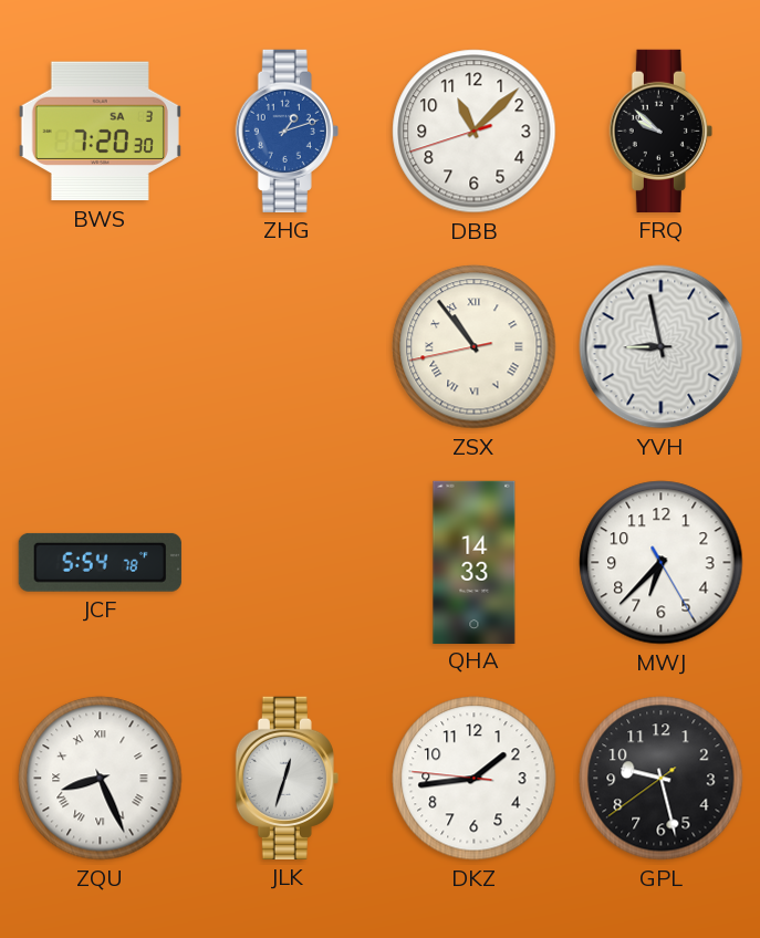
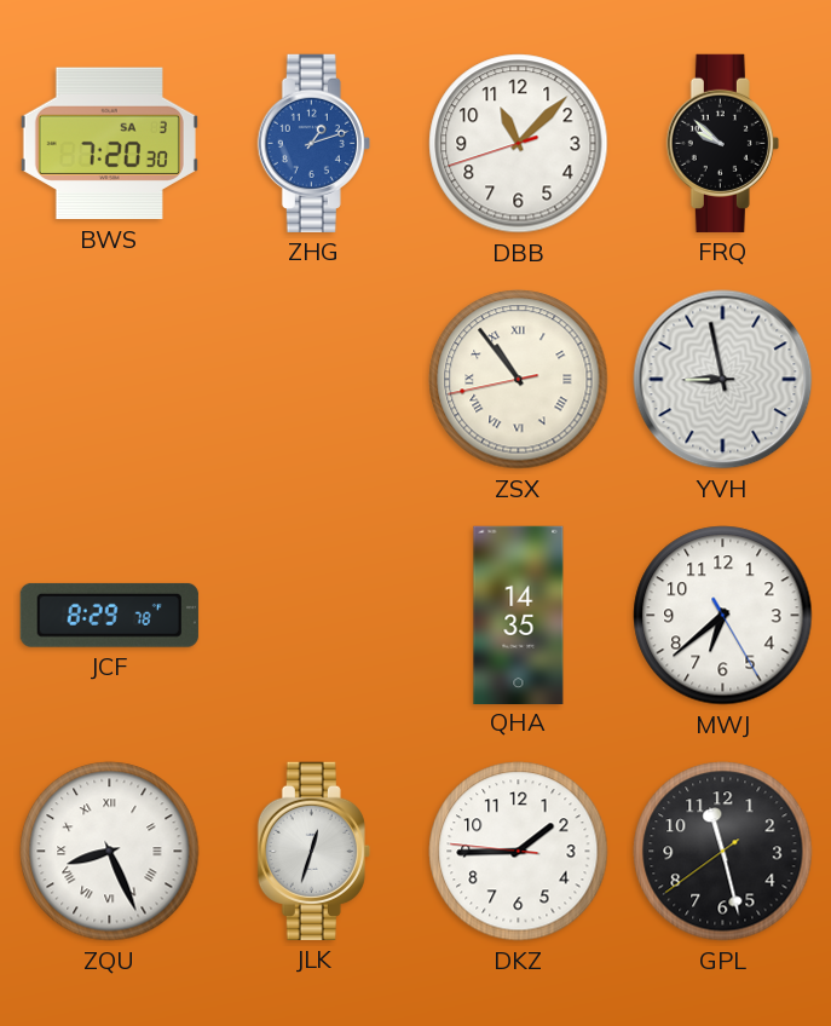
JCF: 5:54 -> 8:29
QHA: 14:33 -> 14:35
MWJ: 6:37 -> 6:38
DKZ: 1:43 -> 1:44
GPL: 9:27 -> 11:27
